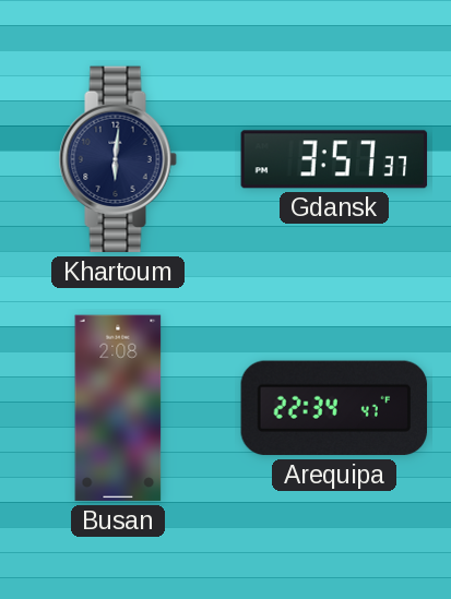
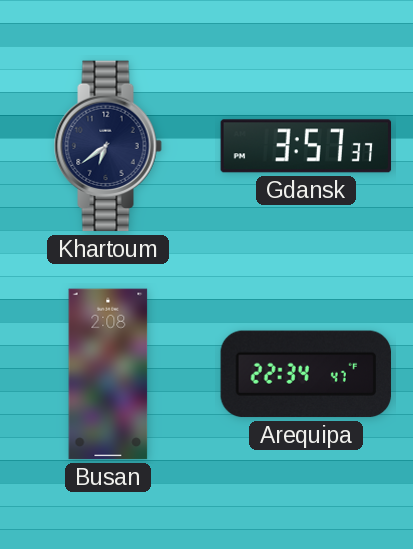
Khartoum: 6:01 -> 6:39
